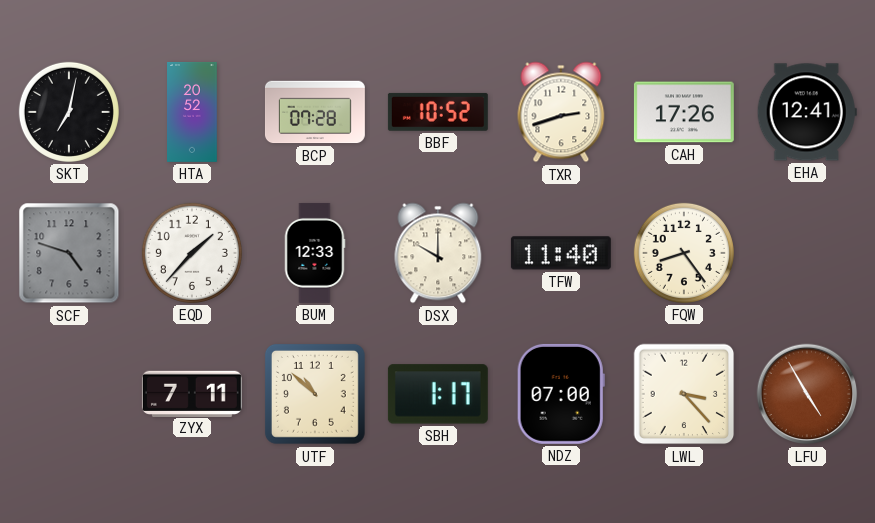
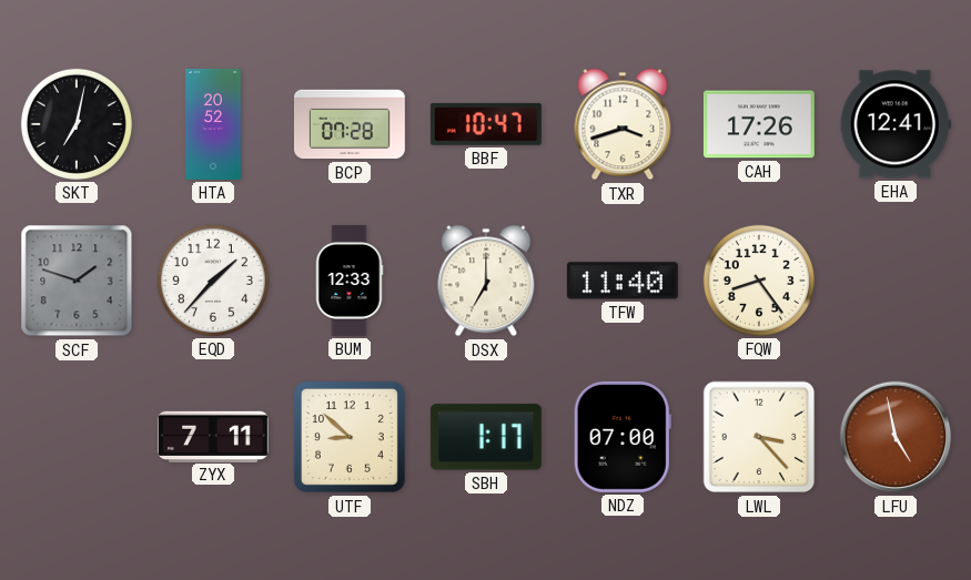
BBF: 10:52 -> 10:47
TXR: 2:42 -> 3:42
SCF: 4:48 -> 1:48
DSX: 10:00 -> 7:00
UTF: 10:52 -> 8:52
LFU: 4:55 -> 4:58
